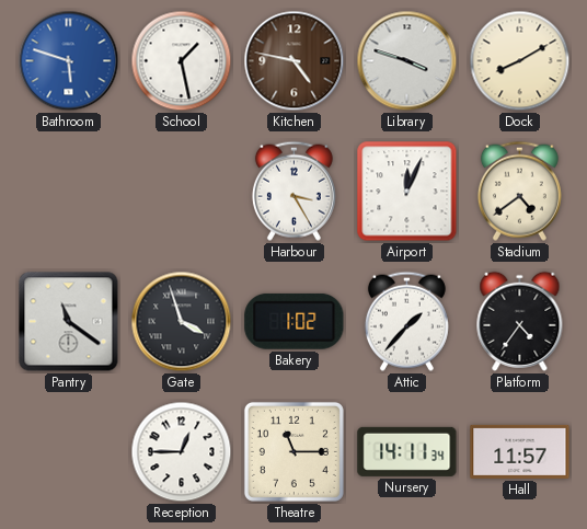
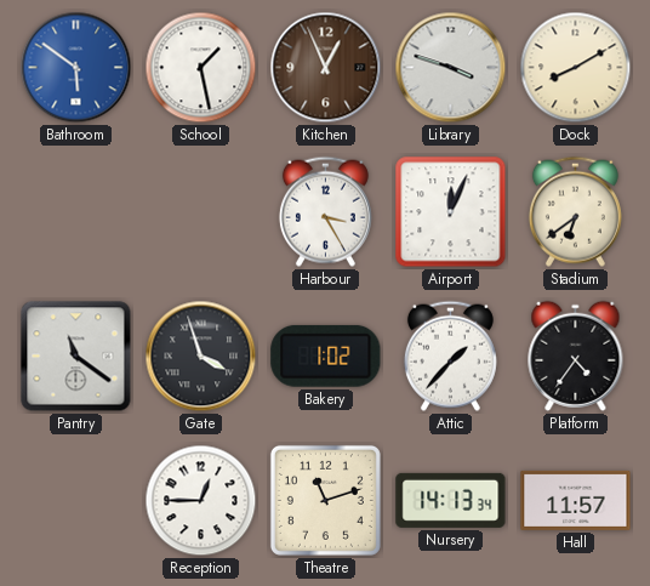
Bathroom: 5:48 -> 5:51
Kitchen: 4:47 -> 12:56
Stadium: 4:39 -> 6:39
Theatre: 11:15 -> 11:12
Nursery: 14:11 -> 14:13
